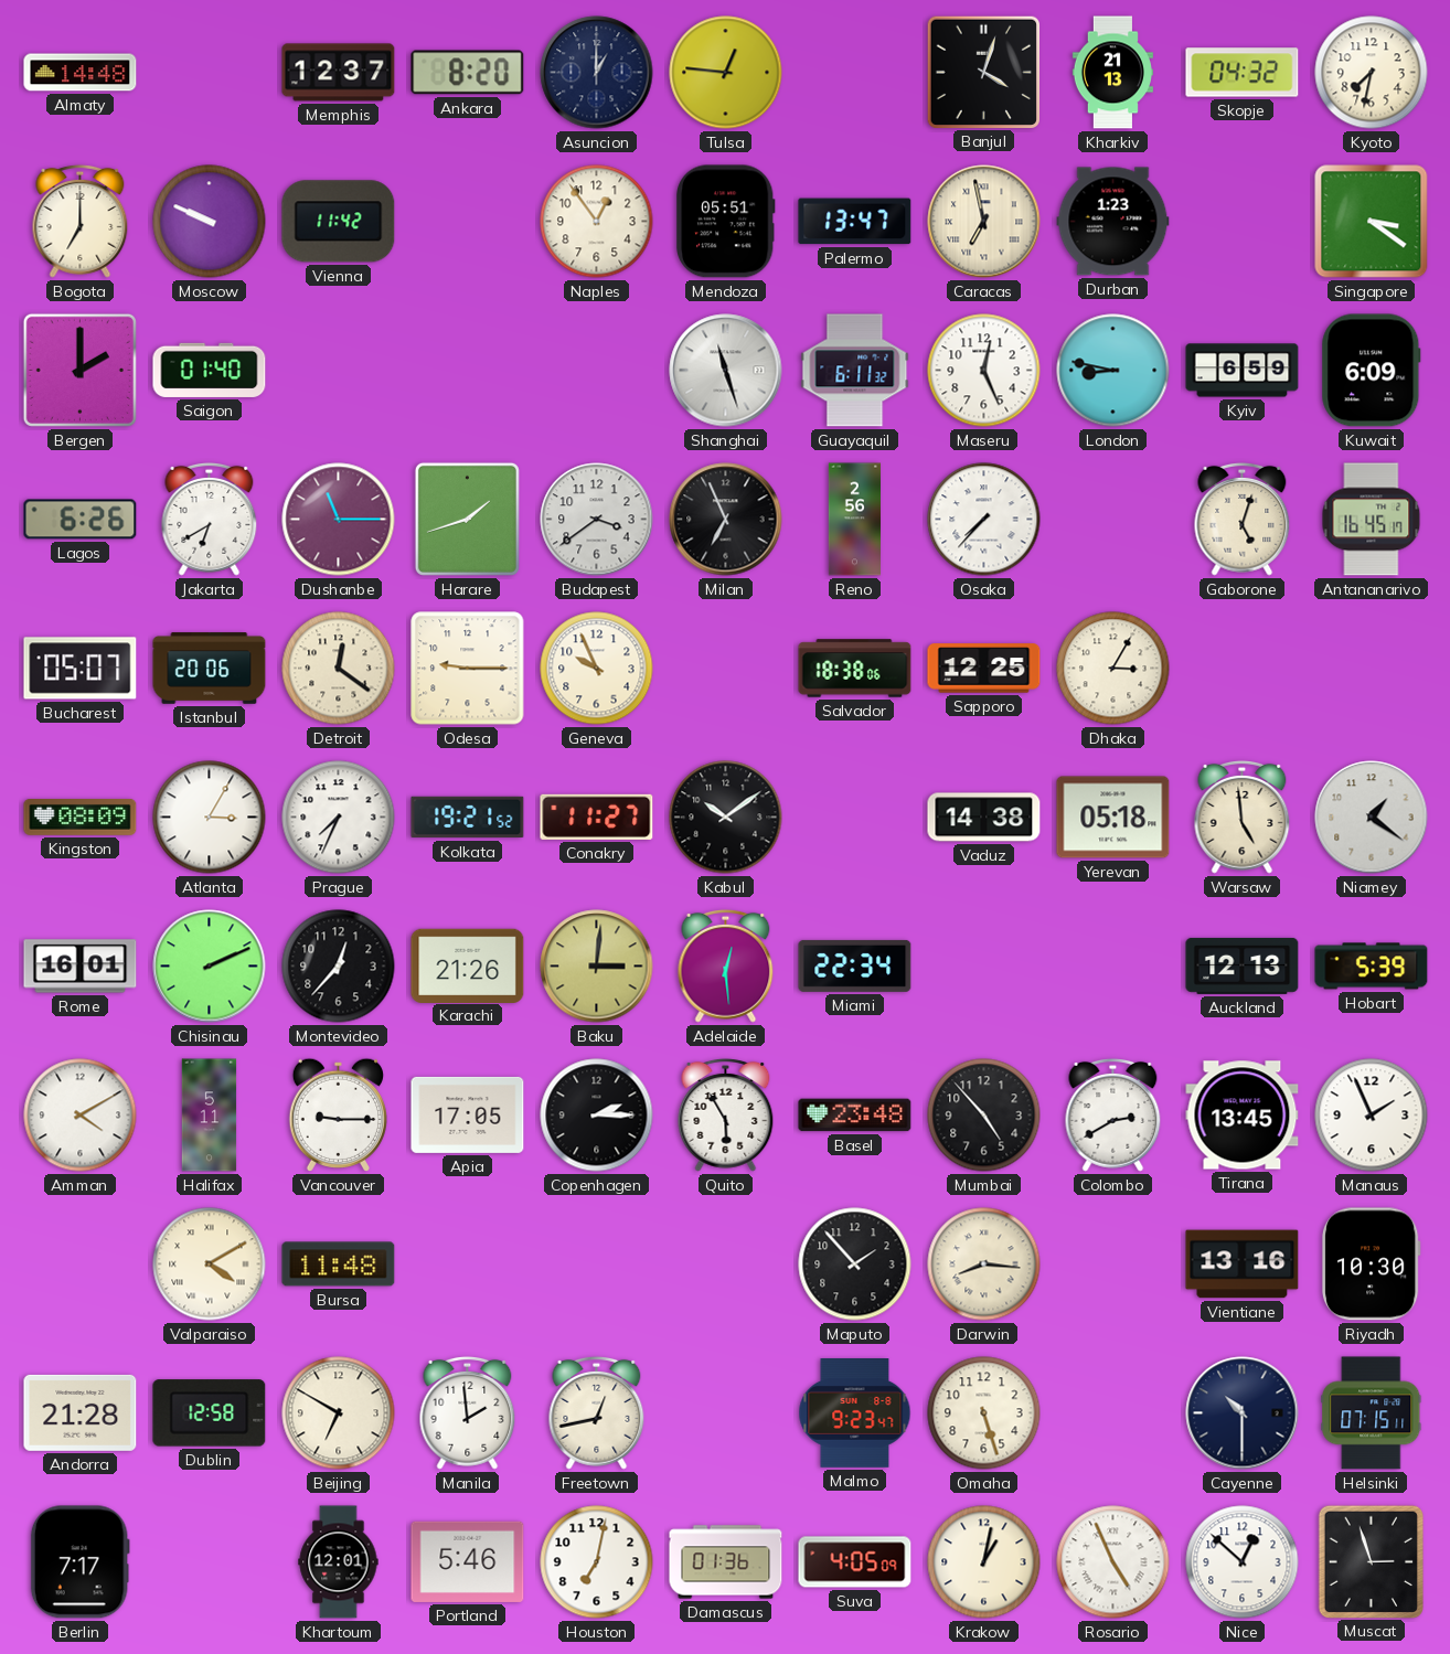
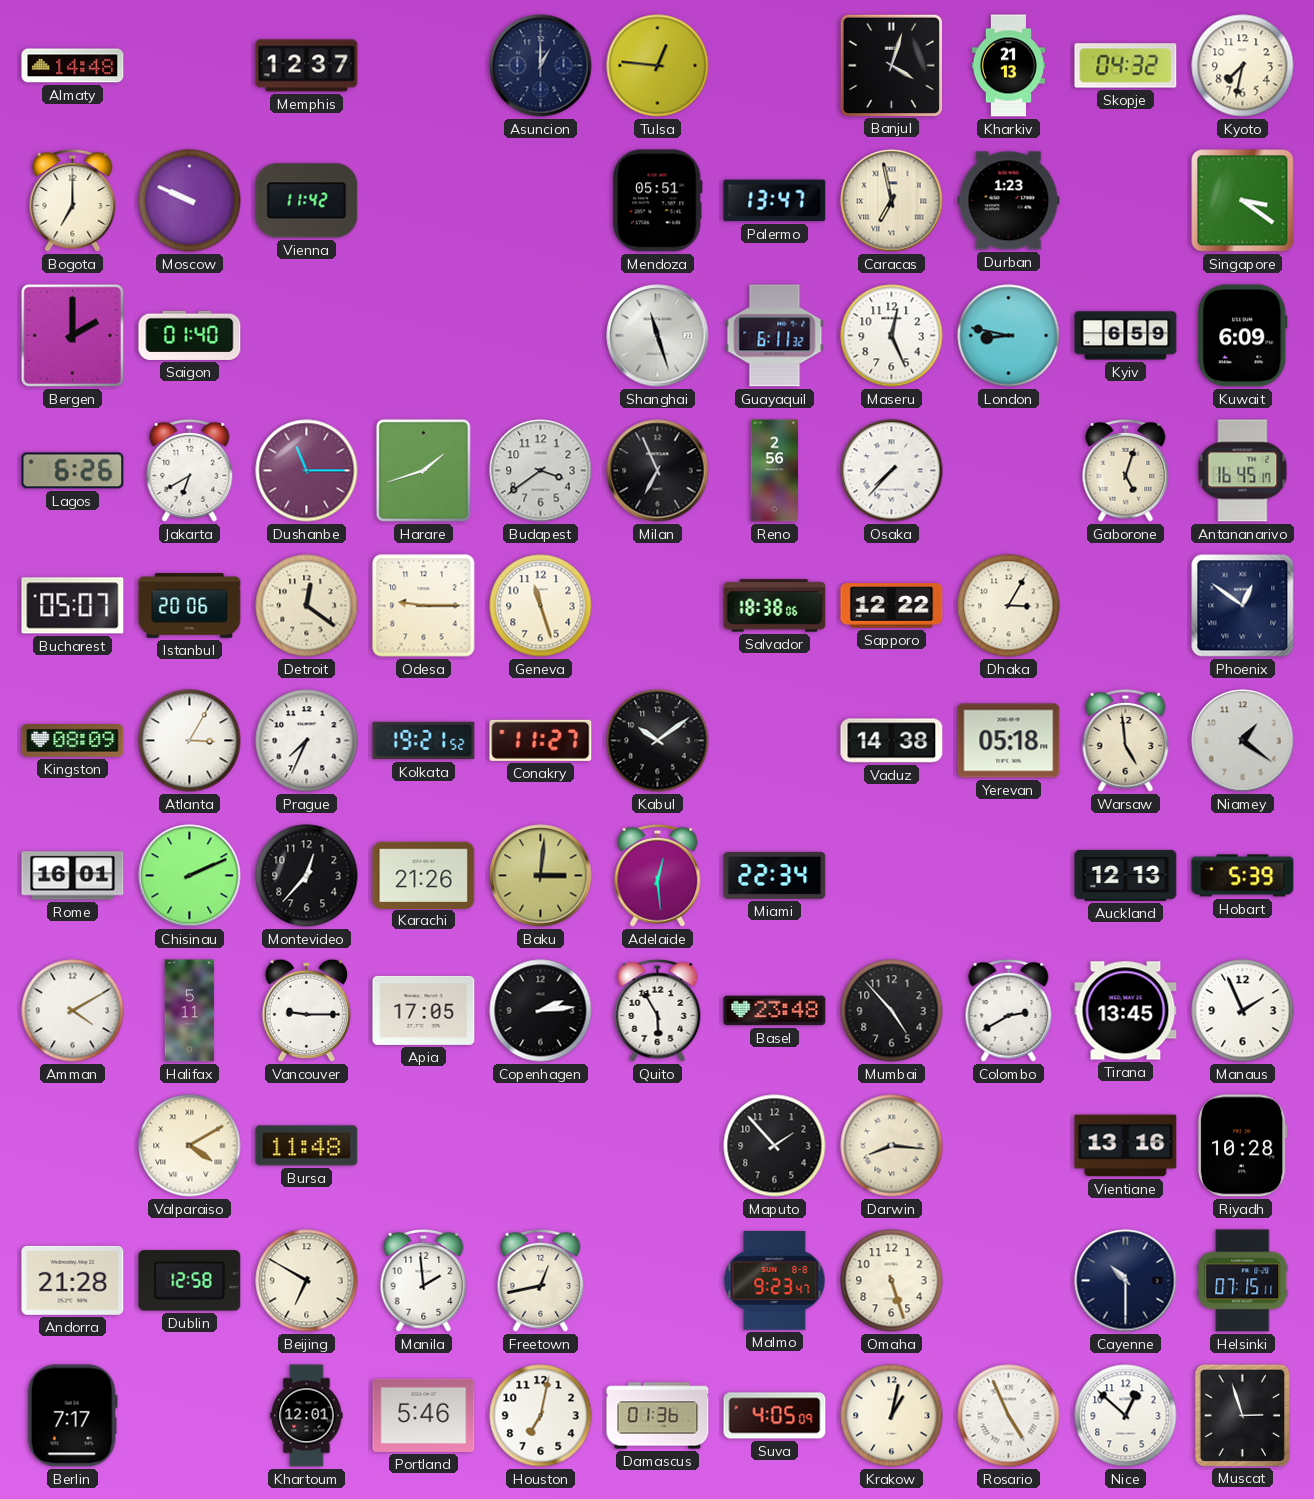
Ankara: 8:20 -> none
Naples: 12:54 -> none
Geneva: 9:56 -> 11:27
Sapporo: 12:25 -> 12:22
Phoenix: none -> 12:51
Copenhagen: 2:15 -> 2:14
Riyadh: 10:30 -> 10:28
